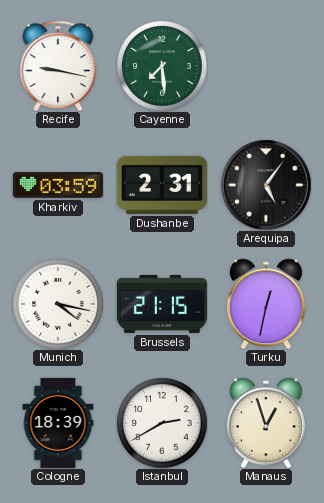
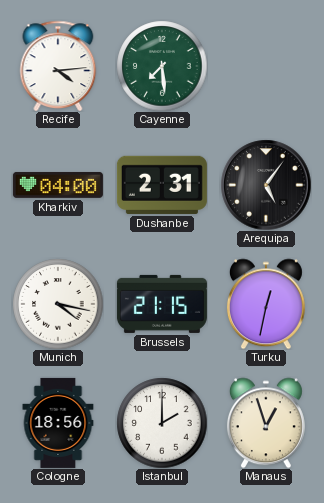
Recife: 9:17 -> 4:14
Kharkiv: 03:59 -> 04:00
Cologne: 18:39 -> 18:56
Istanbul: 2:40 -> 2:00
